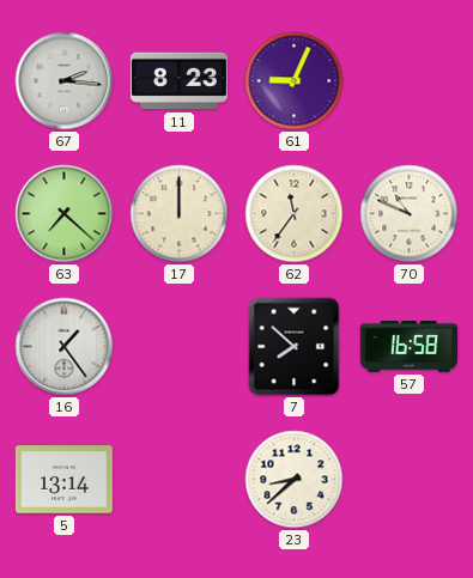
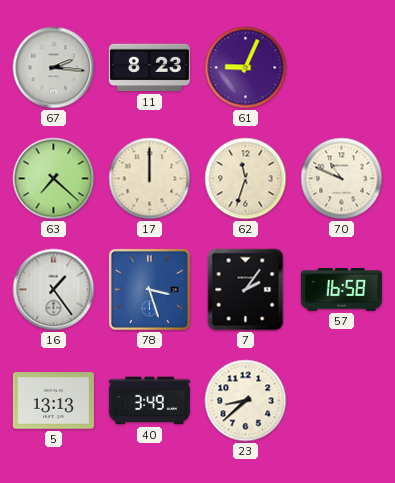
62: 11:36 -> 11:33
78: none -> 3:27
7: 7:52 -> 2:06
5: 13:14 -> 13:13
40: none -> 3:49
